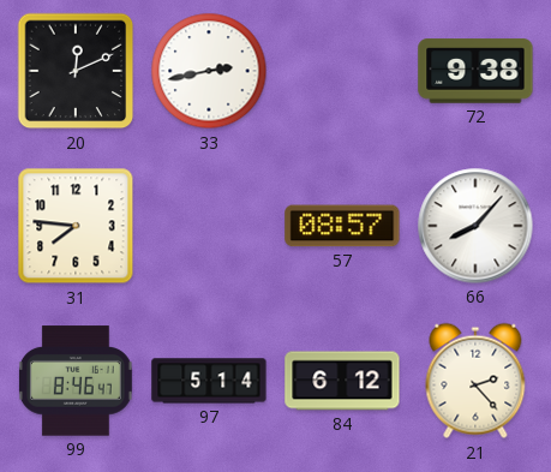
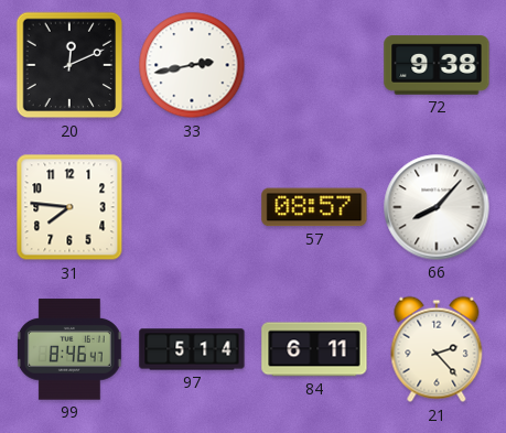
84: 6:12 -> 6:11
